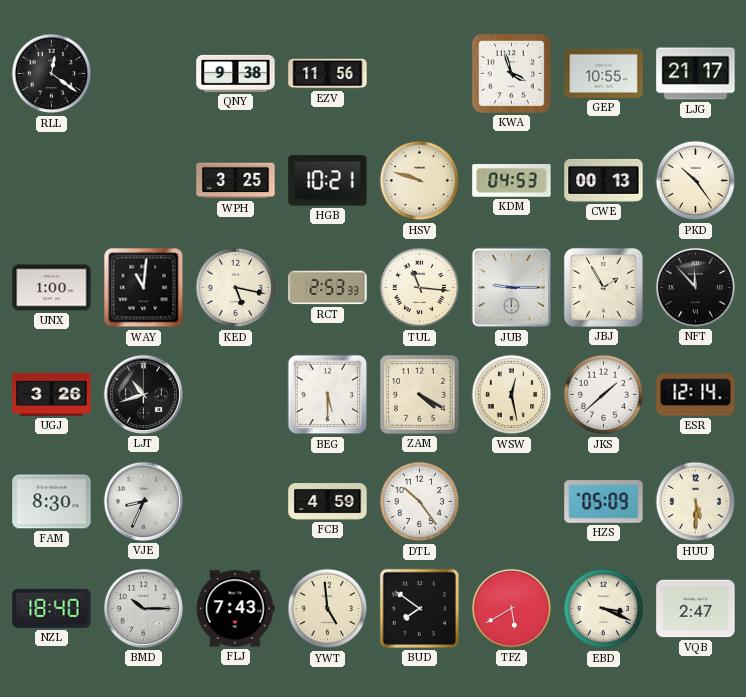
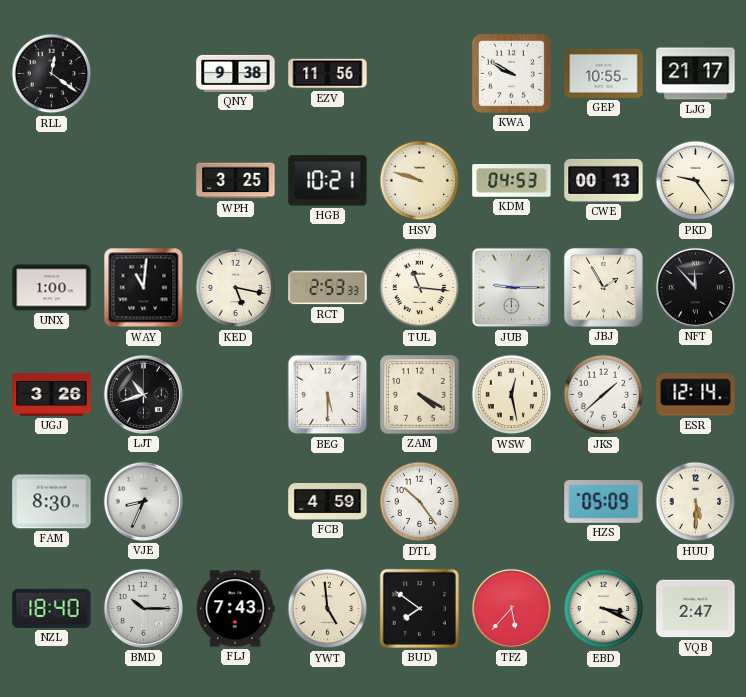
KWA: 3:57 -> 9:50
PKD: 10:24 -> 9:24
TFZ: 5:40 -> 5:37
